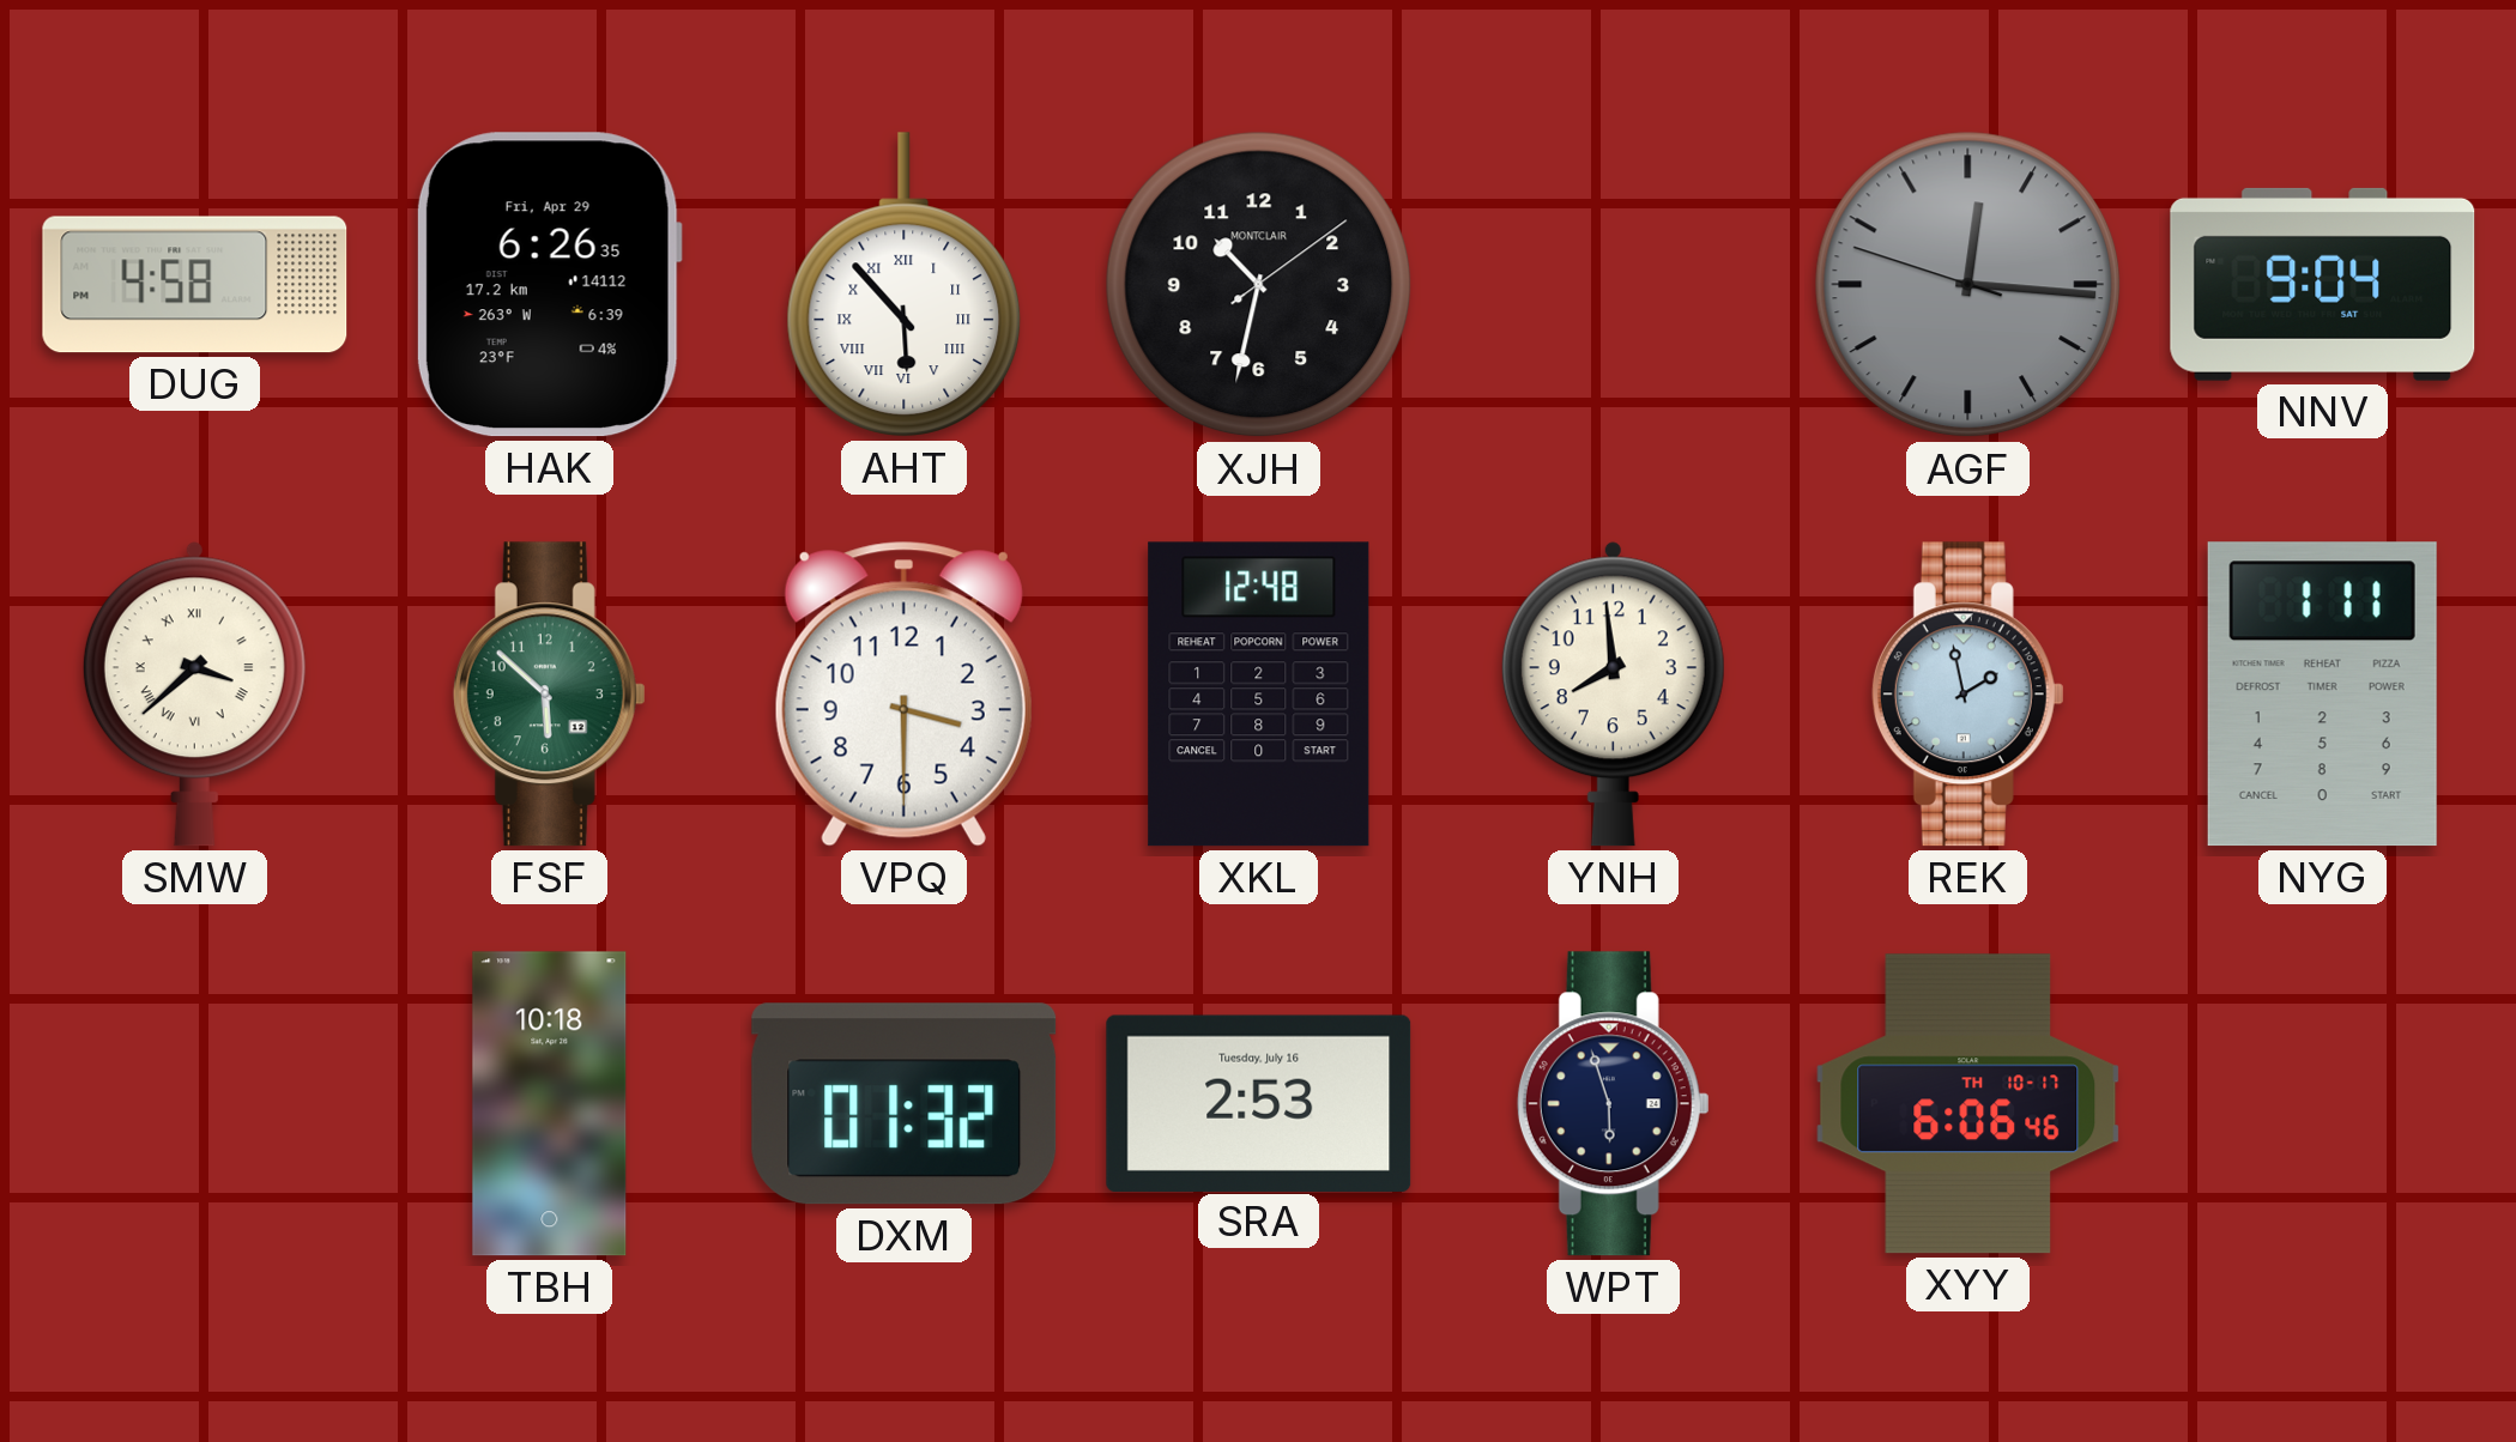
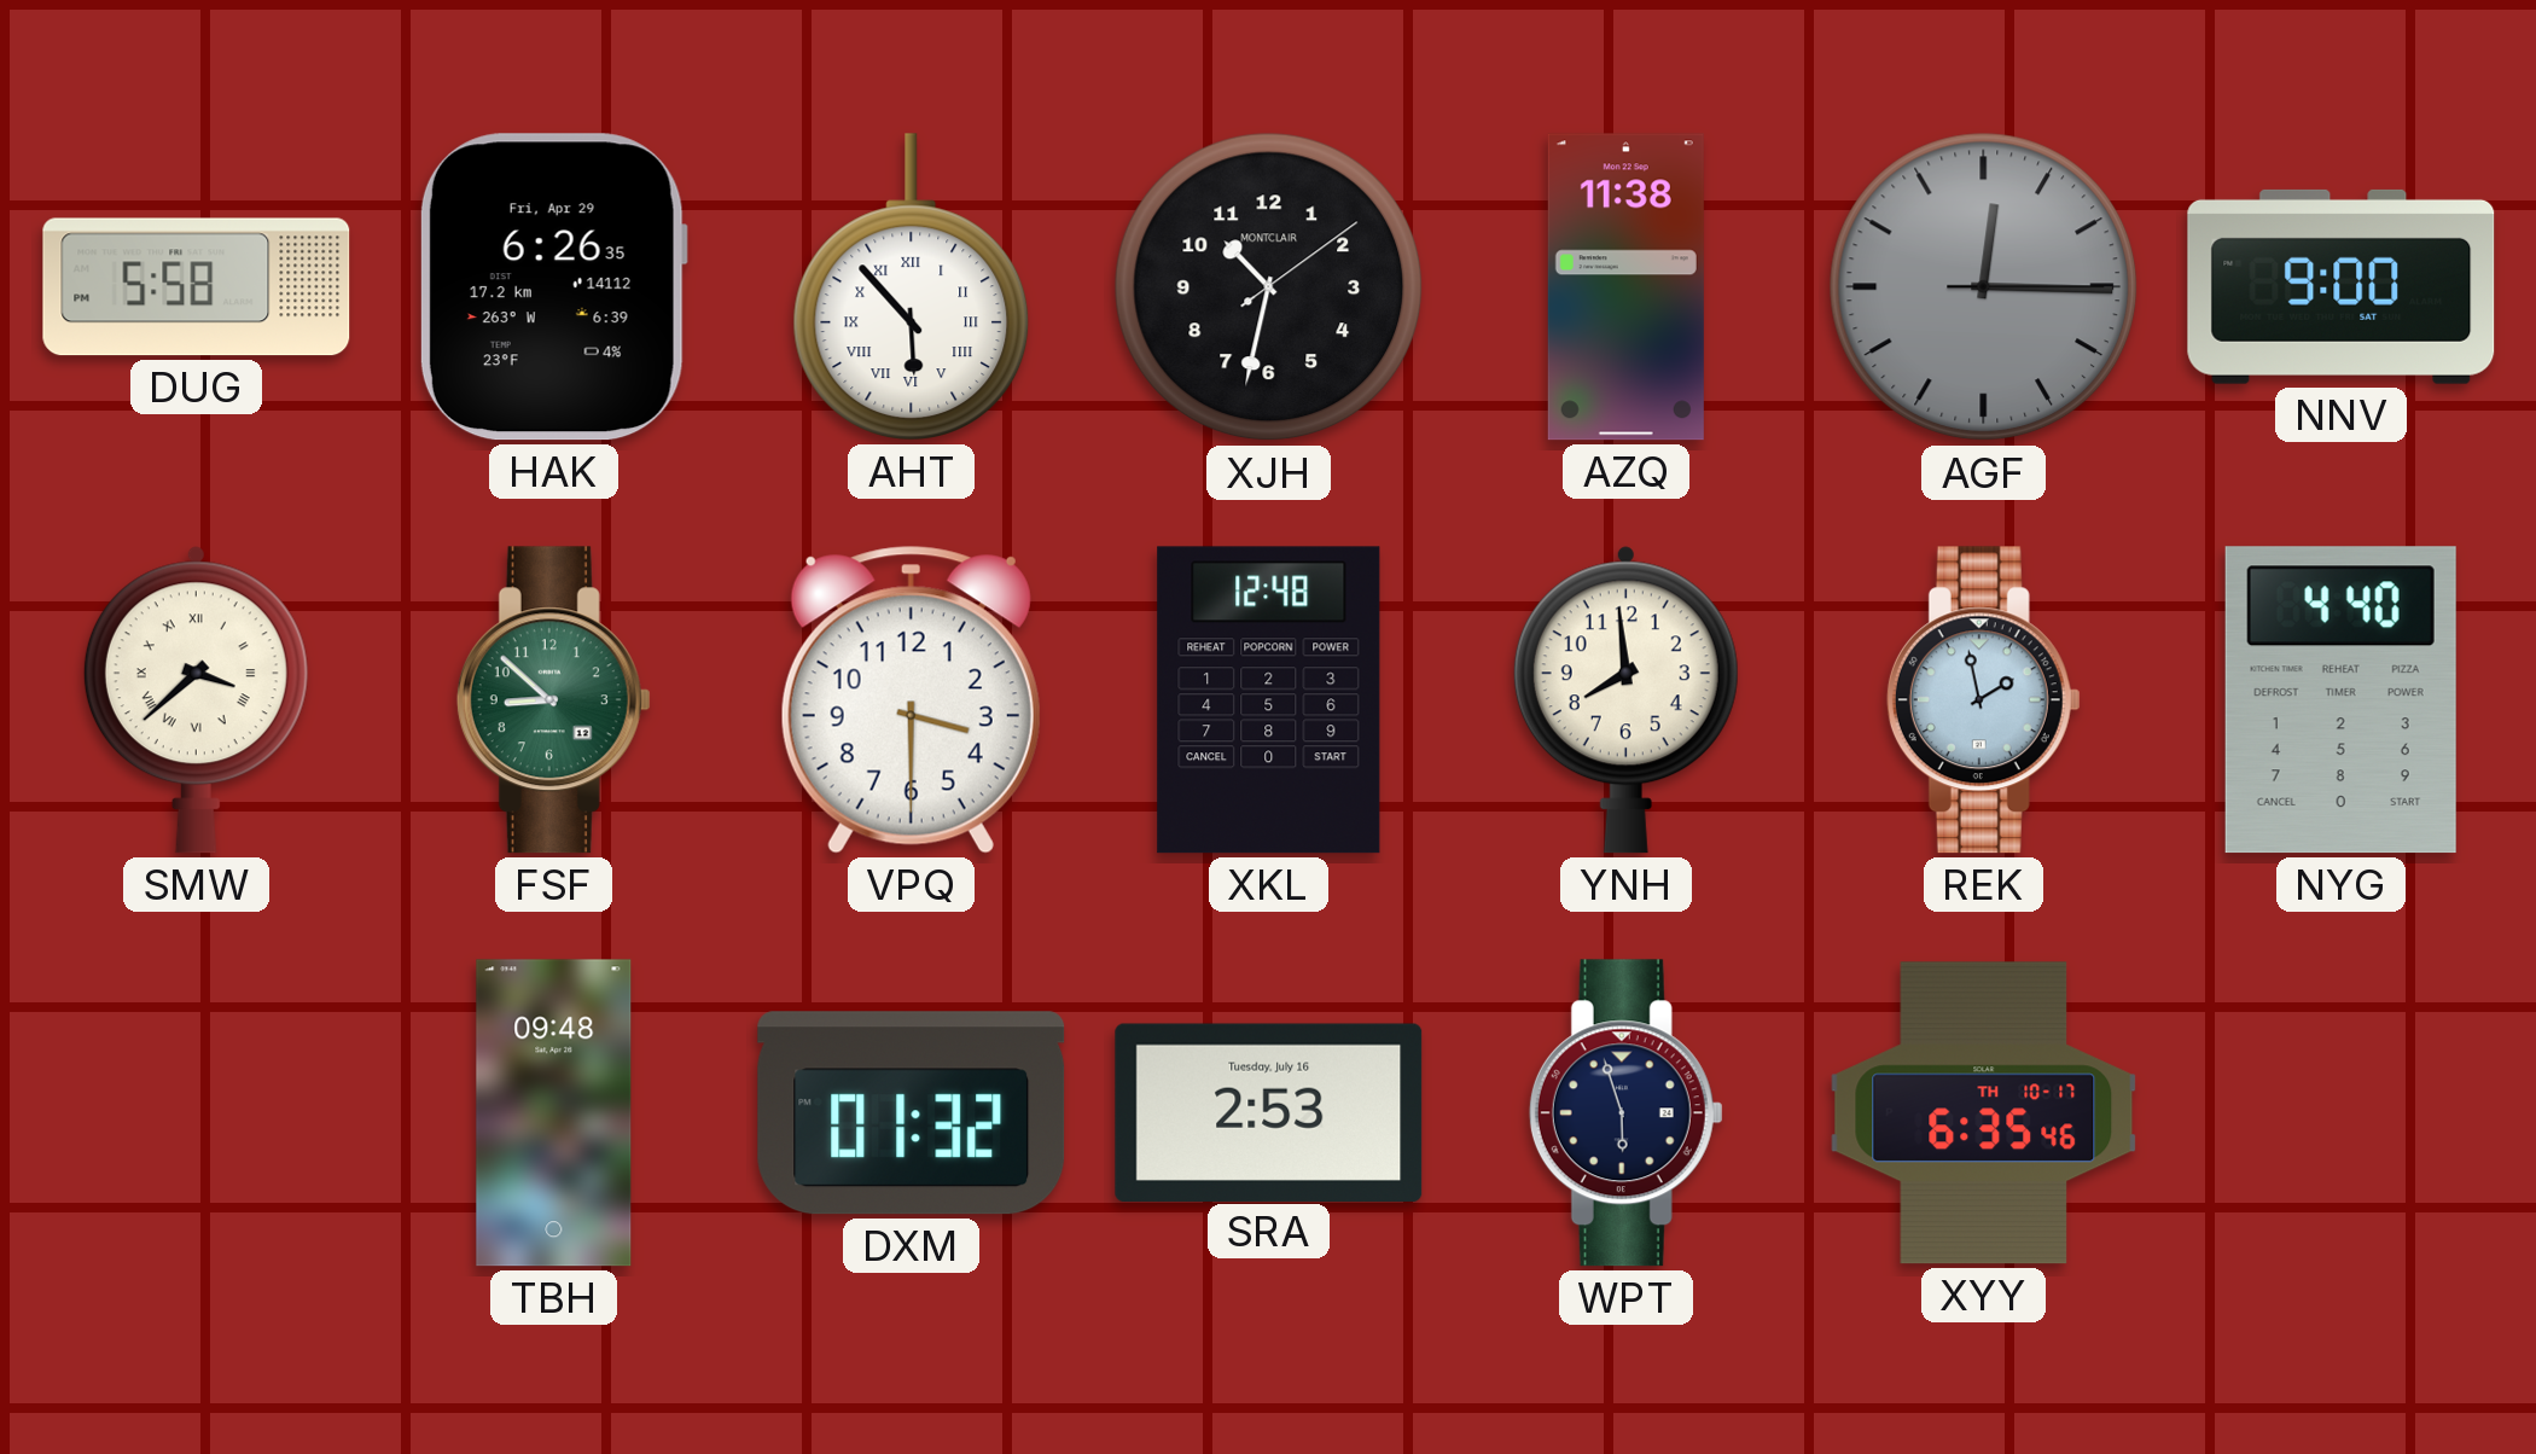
DUG: 4:58 -> 5:58
AZQ: none -> 11:38
AGF: 12:15:48 -> 12:15:15
NNV: 9:04 -> 9:00
FSF: 5:52 -> 8:52
NYG: 1:11 -> 4:40
TBH: 10:18 -> 09:48
XYY: 6:06 -> 6:35
